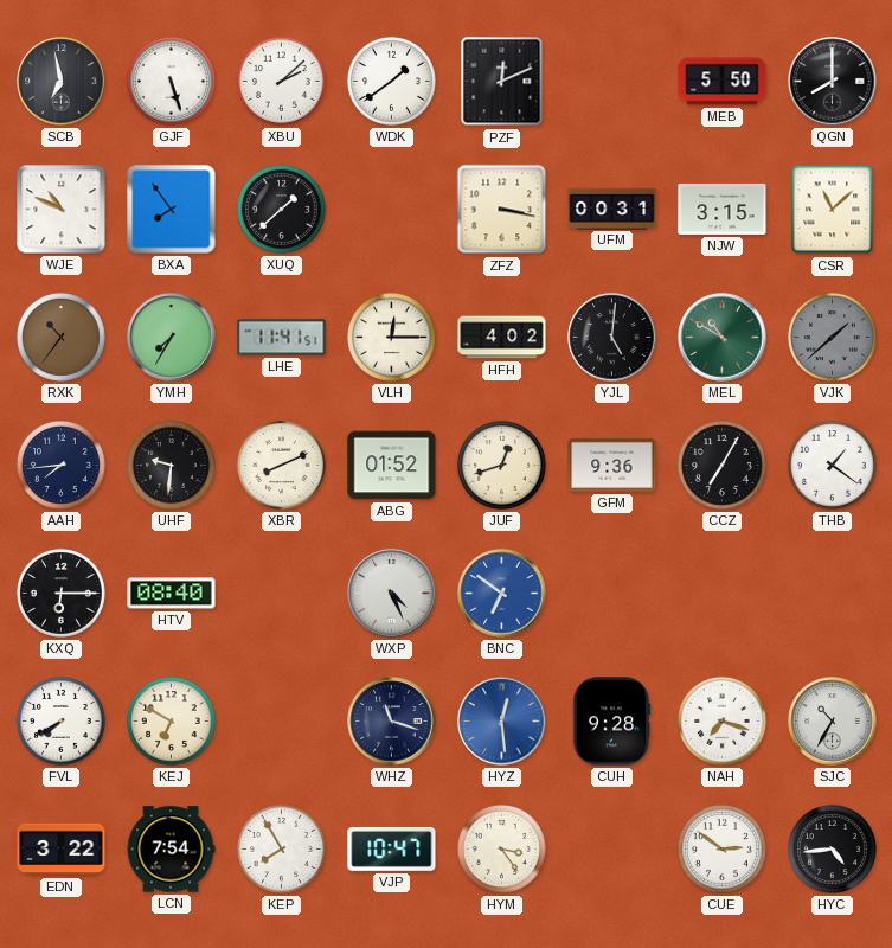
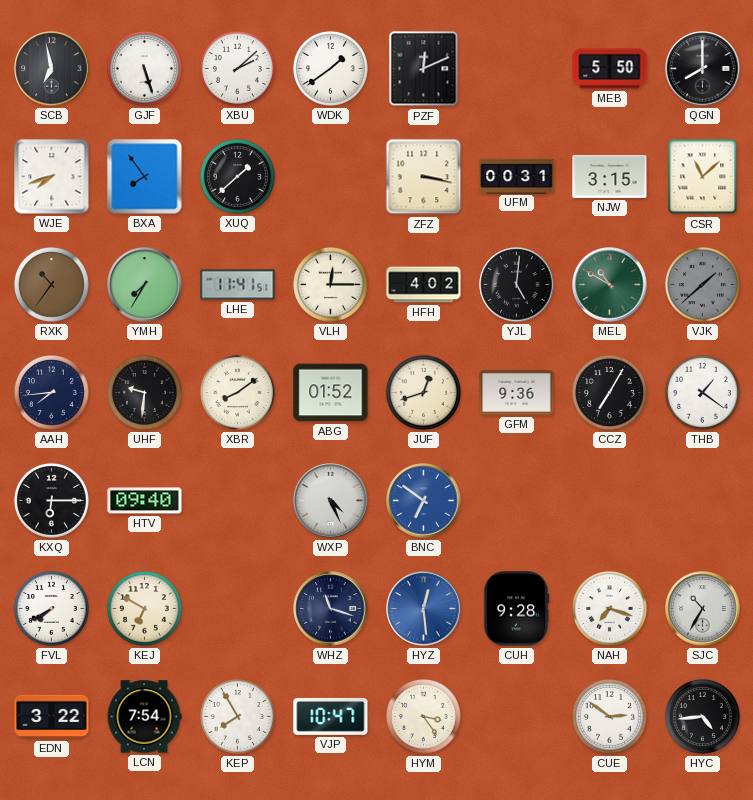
WJE: 10:49 -> 7:42
XBR: 8:11 -> 8:09
HTV: 08:40 -> 09:40
